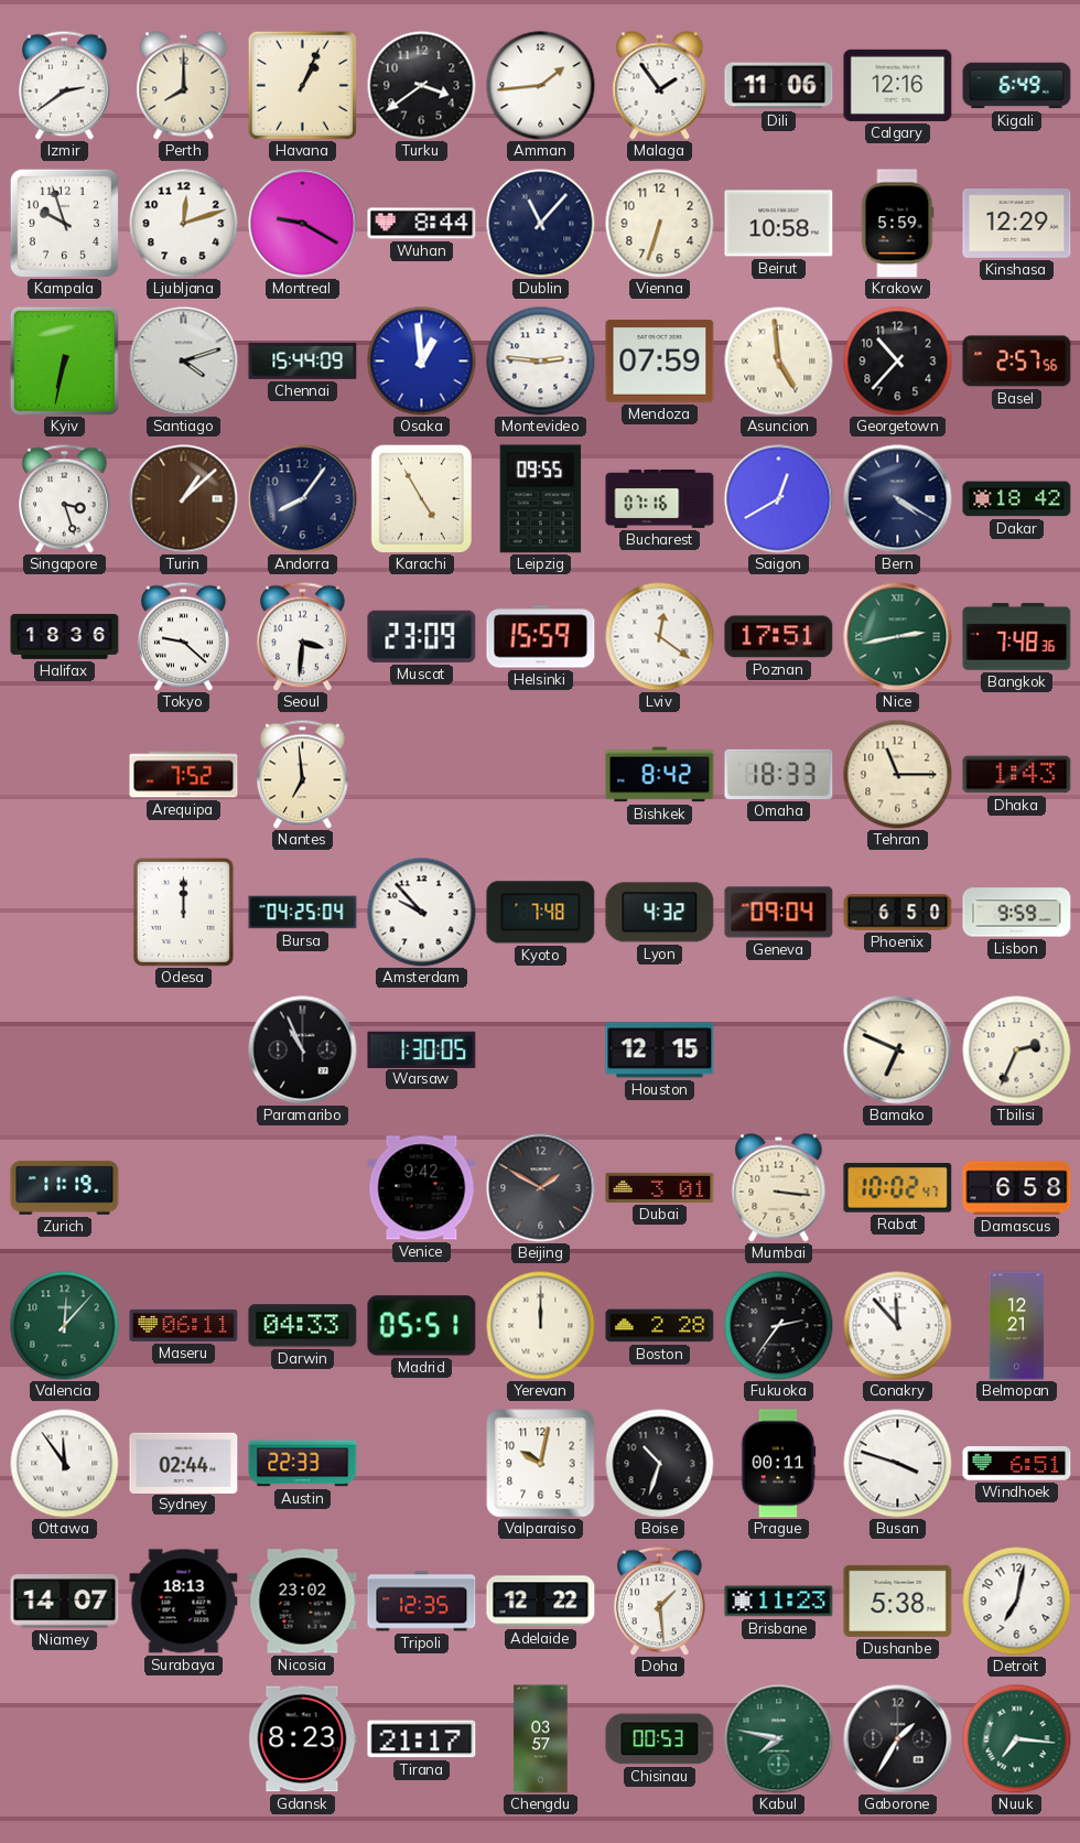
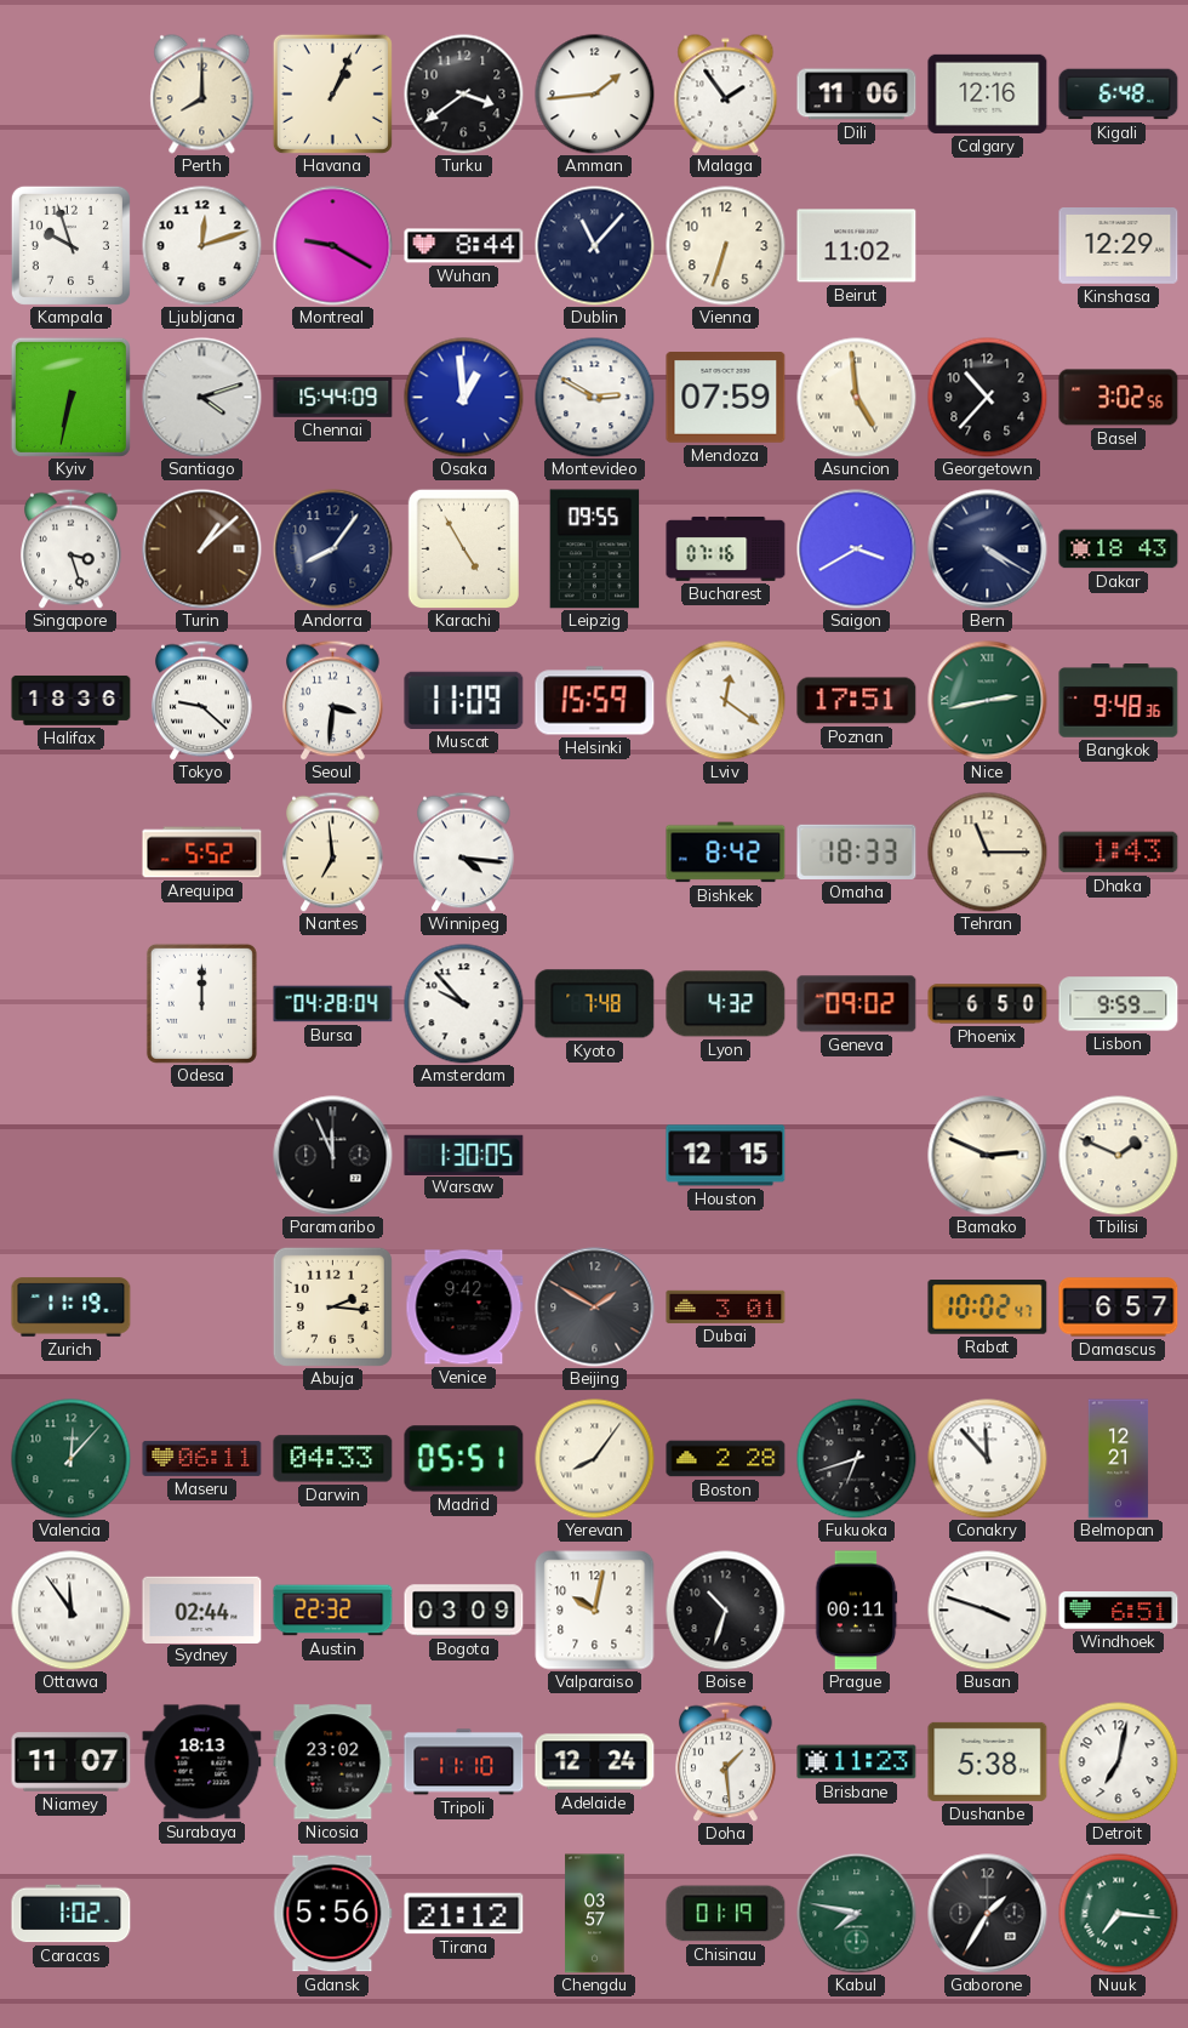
Izmir: 2:39 -> none
Kigali: 6:49 -> 6:48
Beirut: 10:58 -> 11:02
Krakow: 5:59 -> none
Montevideo: 2:46 -> 2:50
Basel: 2:57 -> 3:02
Saigon: 12:40 -> 3:40
Dakar: 18:42 -> 18:43
Muscat: 23:09 -> 11:09
Bangkok: 7:48 -> 9:48
Arequipa: 7:52 -> 5:52
Winnipeg: none -> 4:16
Bursa: 04:25 -> 04:28
Geneva: 09:04 -> 09:02
Paramaribo: 10:56 -> 11:56
Bamako: 6:49 -> 2:49
Tbilisi: 2:34 -> 1:49
Abuja: none -> 2:16
Mumbai: 3:16 -> none
Damascus: 6:58 -> 6:57
Yerevan: 12:00 -> 8:06
Fukuoka: 2:36 -> 6:42
Austin: 22:33 -> 22:32
Bogota: none -> 03:09
Niamey: 14:07 -> 11:07
Tripoli: 12:35 -> 11:10
Adelaide: 12:22 -> 12:24
Caracas: none -> 1:02
Gdansk: 8:23 -> 5:56
Tirana: 21:17 -> 21:12
Chisinau: 00:53 -> 01:19
